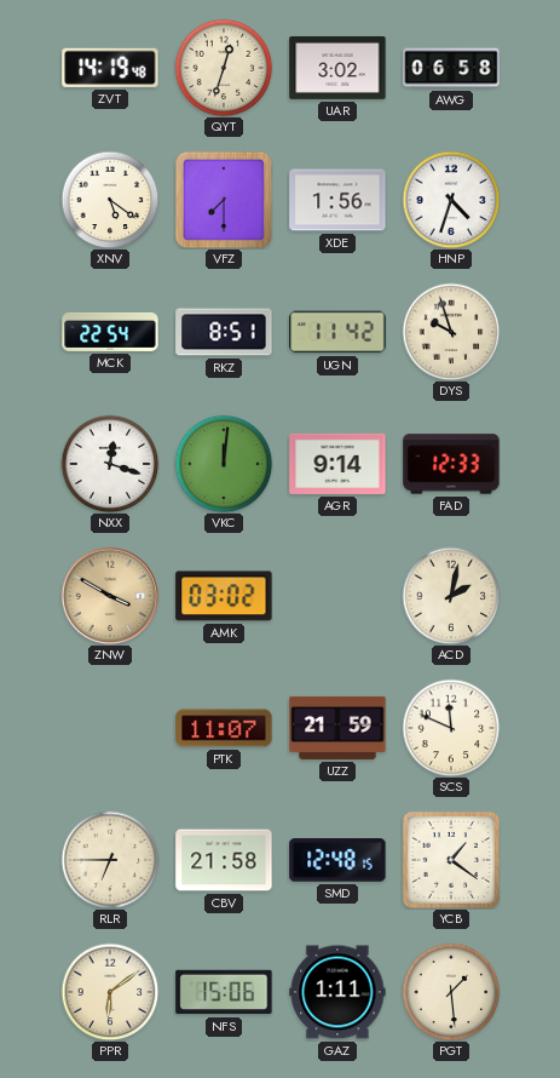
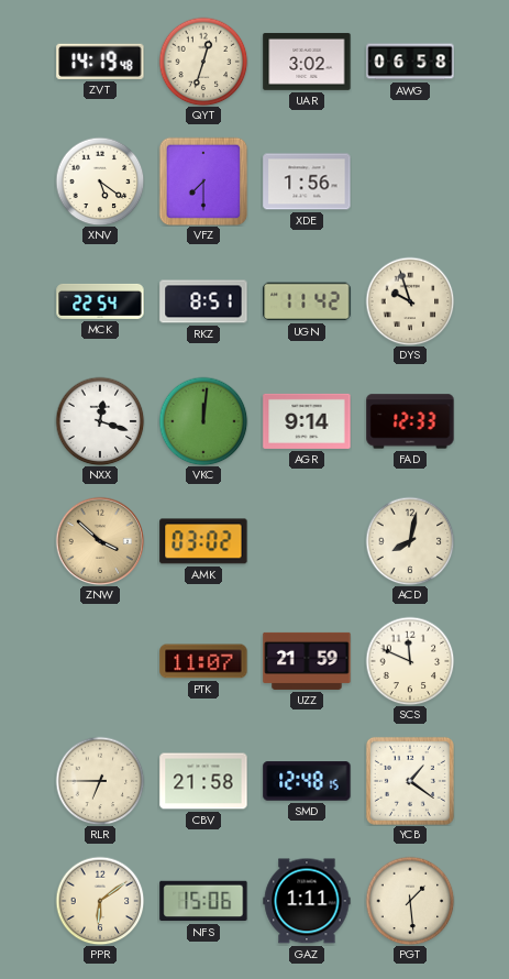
HNP: 4:33 -> none
ZNW: 3:50 -> 3:52
ACD: 2:02 -> 8:02
